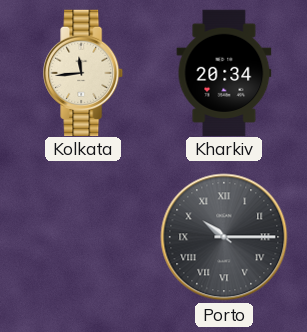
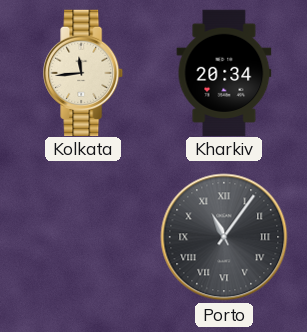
Porto: 10:15 -> 11:06
